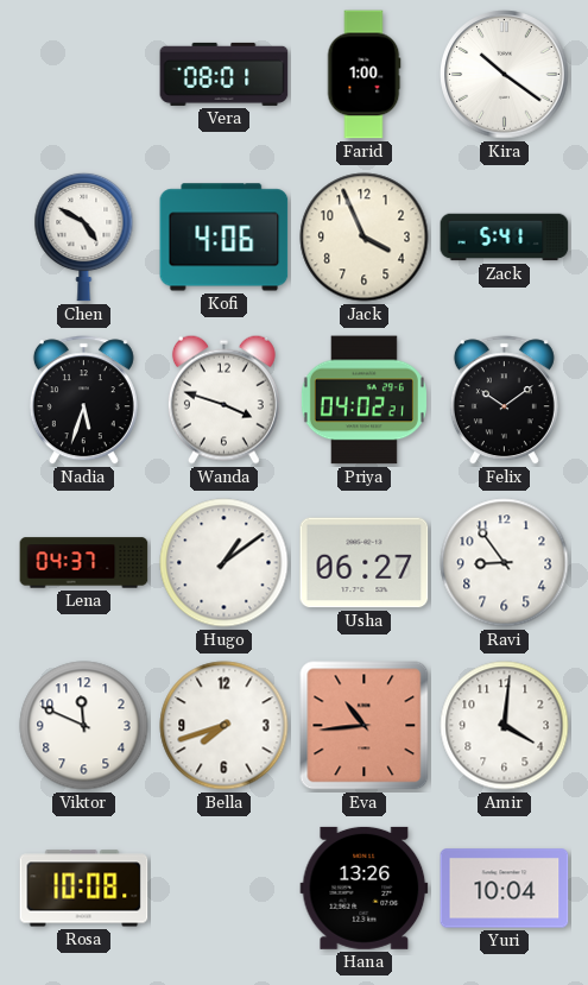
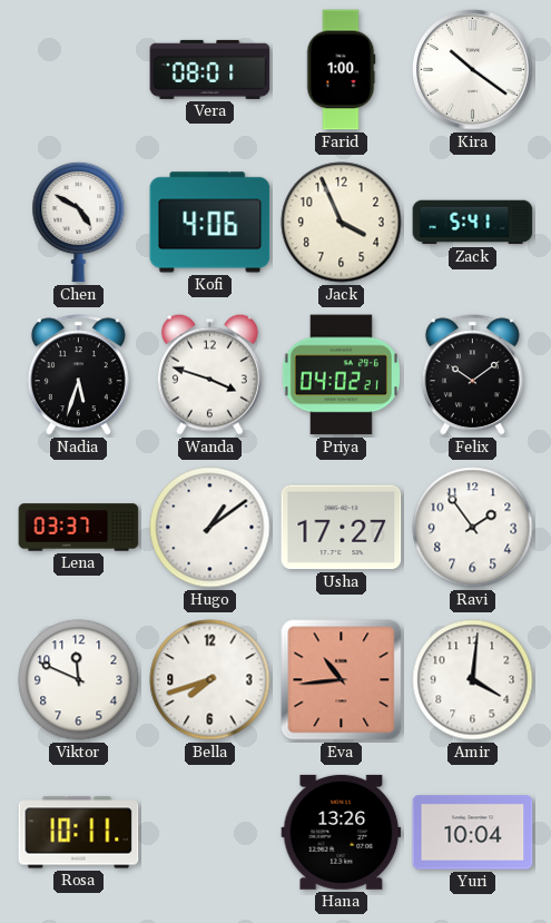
Lena: 04:37 -> 03:37
Usha: 06:27 -> 17:27
Ravi: 8:54 -> 1:54
Rosa: 10:08 -> 10:11
